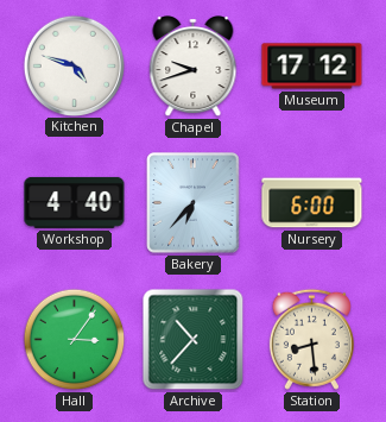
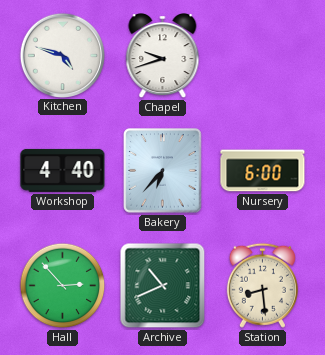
Museum: 17:12 -> none
Hall: 3:06 -> 2:53
Archive: 10:37 -> 10:41
